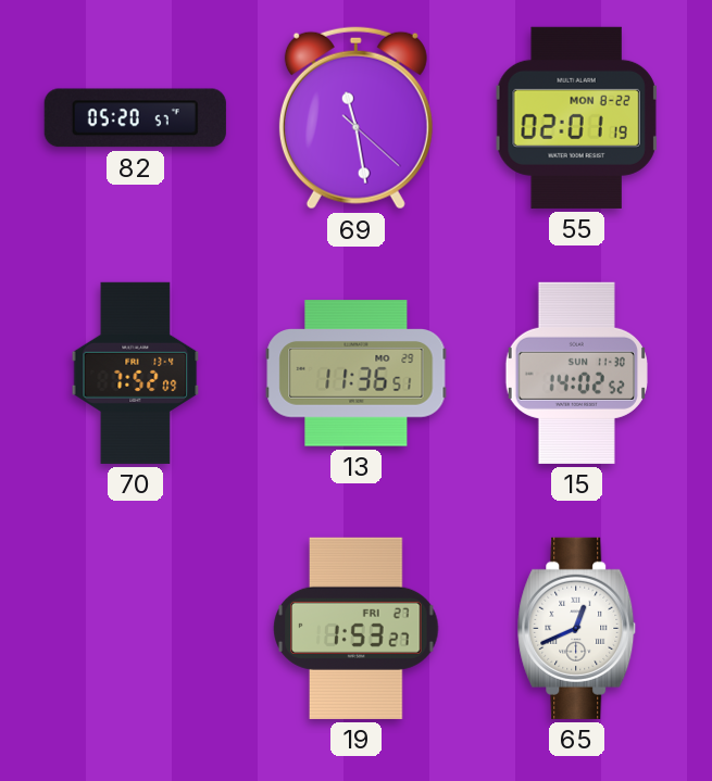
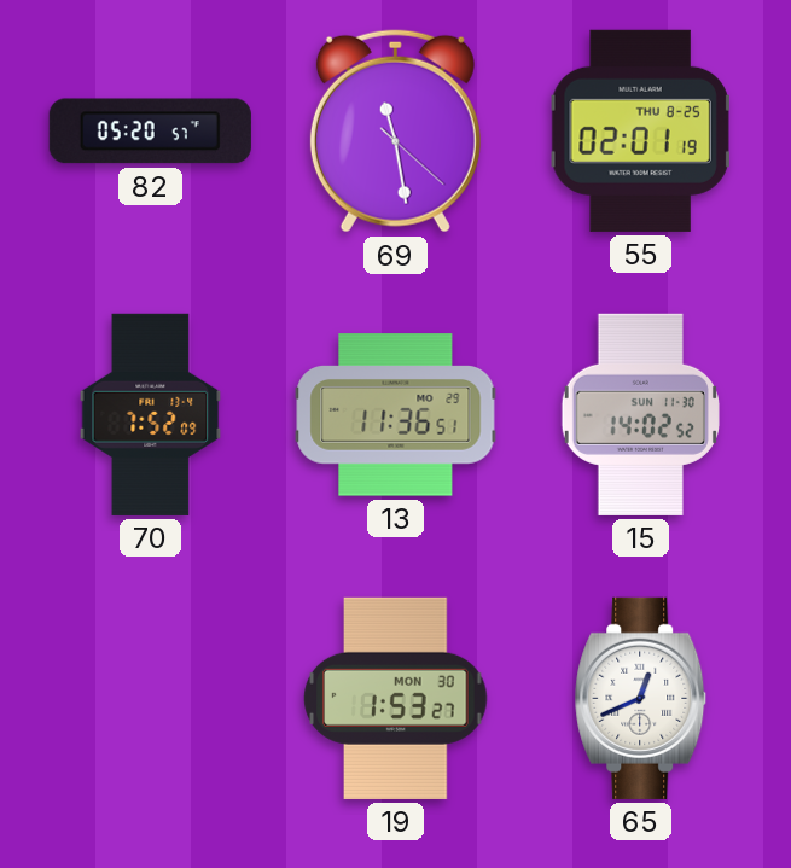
55 date: MON 8-22 -> THU 8-25
19 date: FRI 27 -> MON 30
